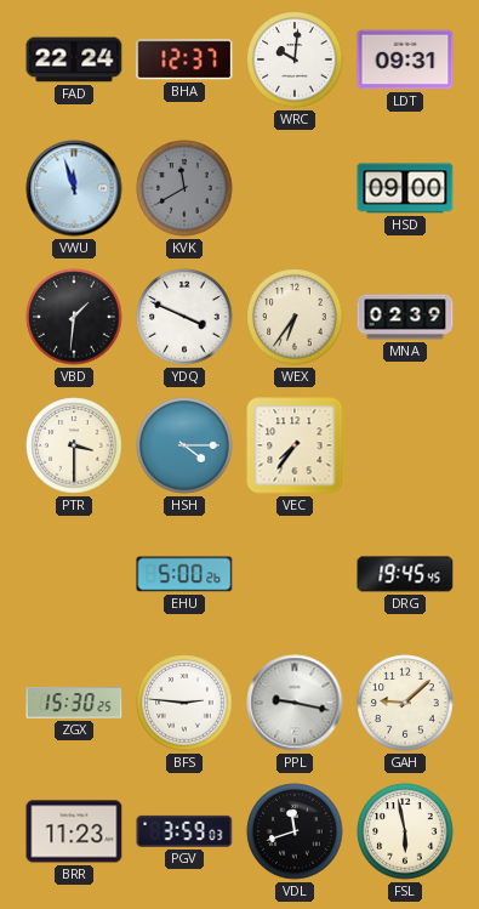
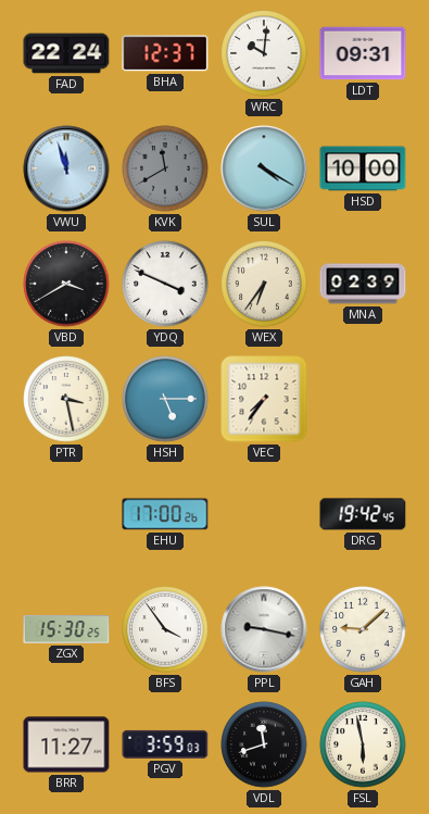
SUL: none -> 4:20
HSD: 09:00 -> 10:00
VBD: 1:31 -> 3:40
PTR: 3:30 -> 3:28
HSH: 4:15 -> 5:15
EHU: 5:00 -> 17:00
DRG: 19:45 -> 19:42
BFS: 2:46 -> 3:54
BRR: 11:23 -> 11:27
